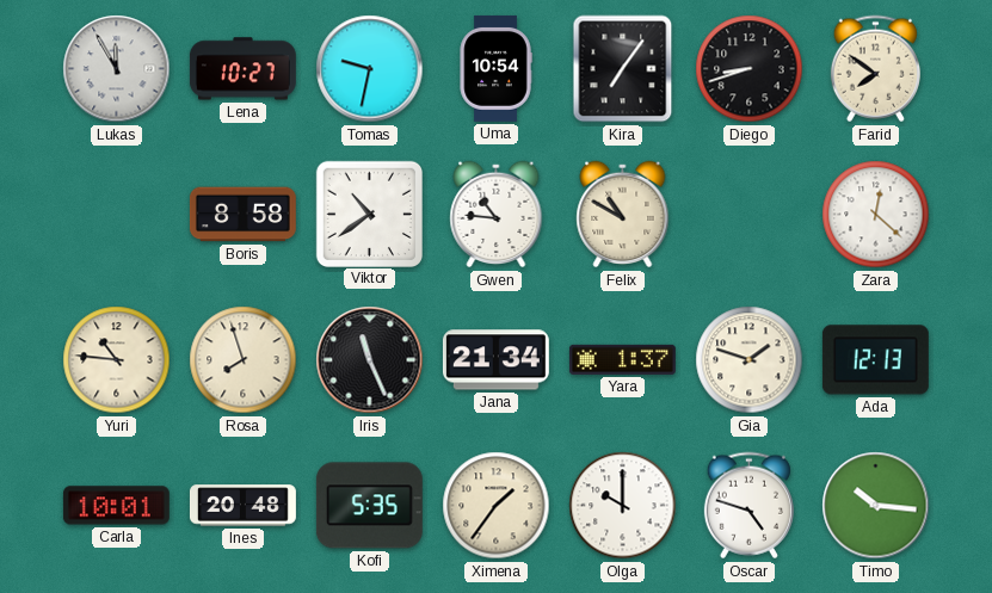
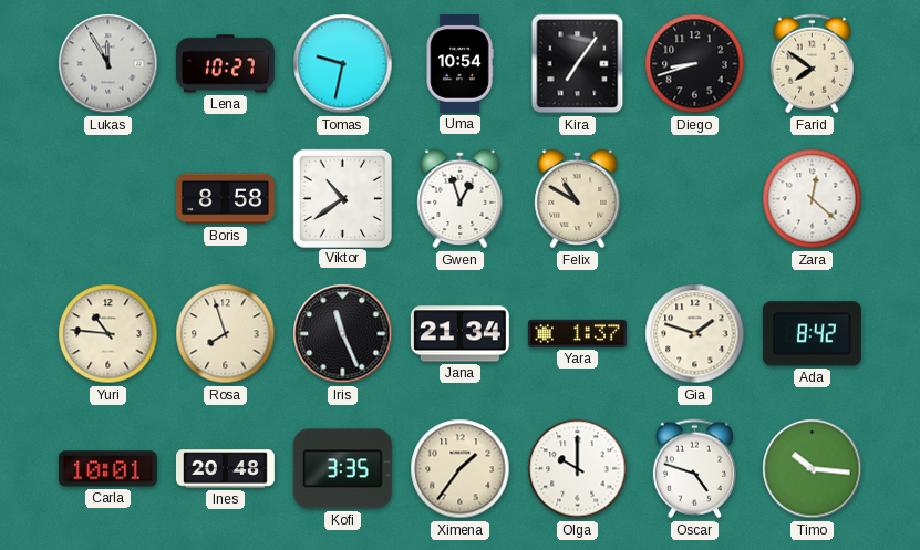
Gwen: 10:46 -> 12:57
Ada: 12:13 -> 8:42
Kofi: 5:35 -> 3:35
